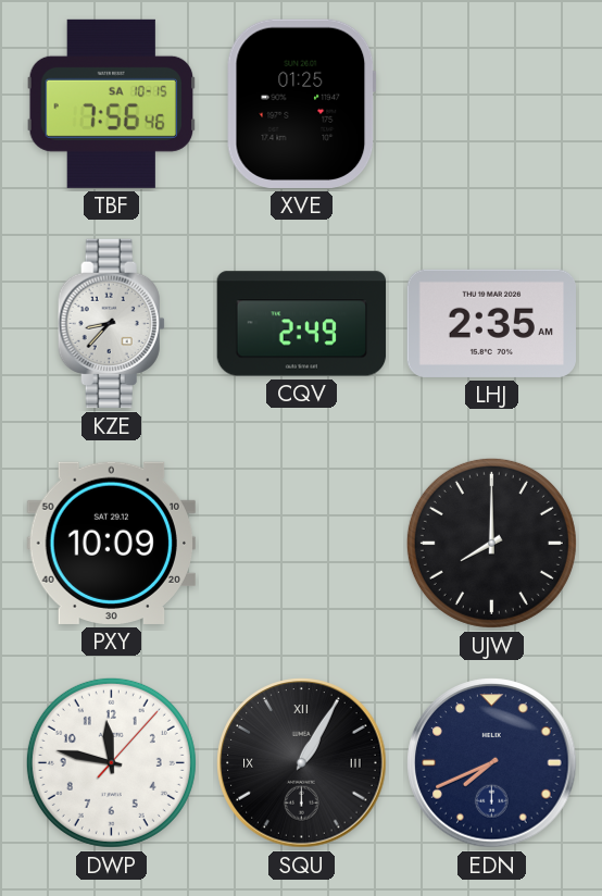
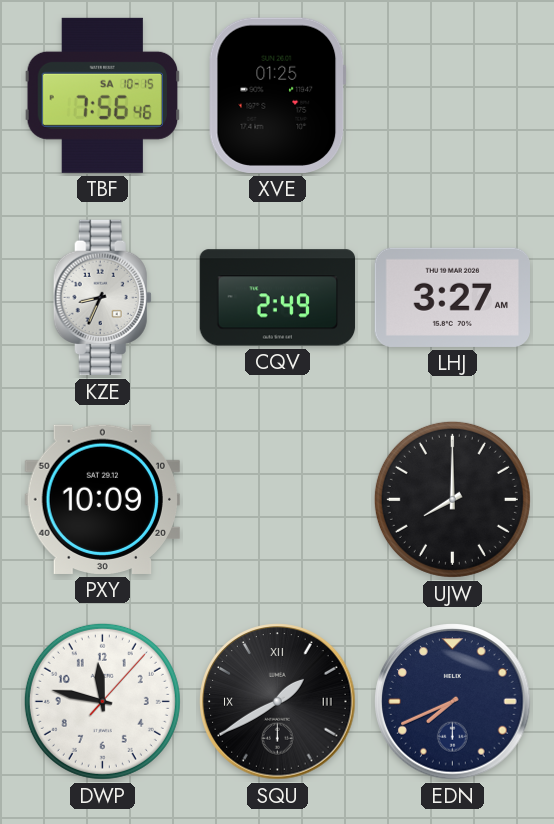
KZE: 8:37 -> 8:34
LHJ: 2:35 -> 3:27
SQU: 1:05 -> 1:40
